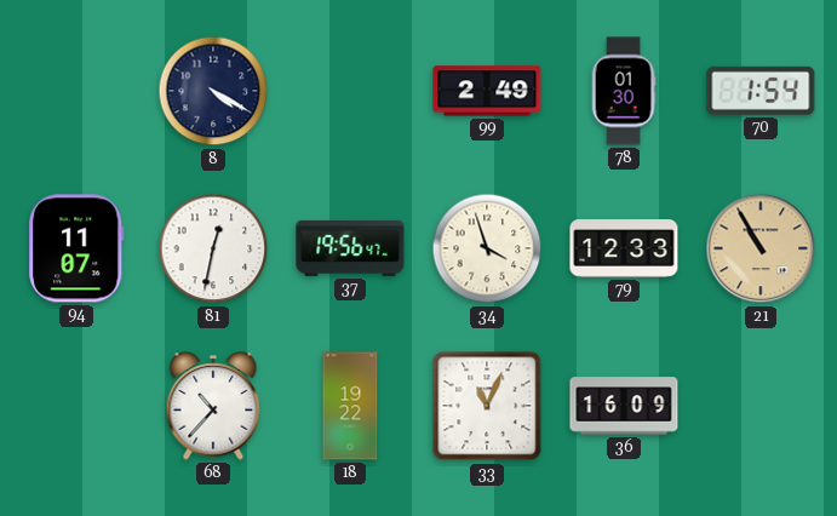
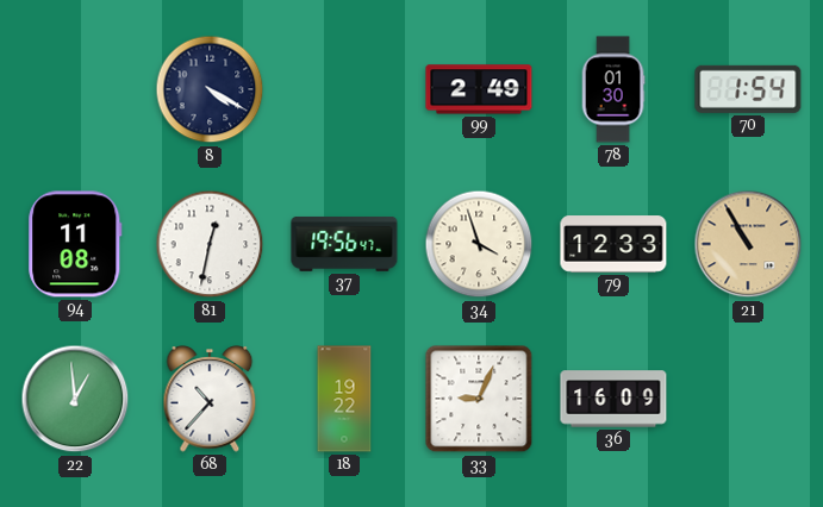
94: 11:07 -> 11:08
22: none -> 12:59
33: 11:04 -> 9:04
